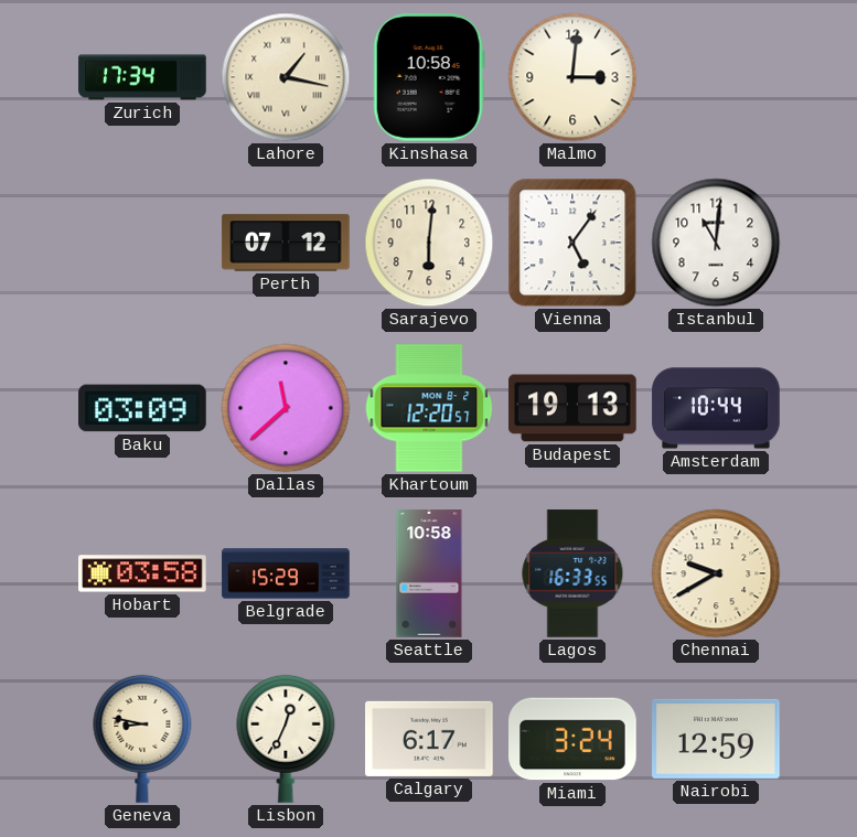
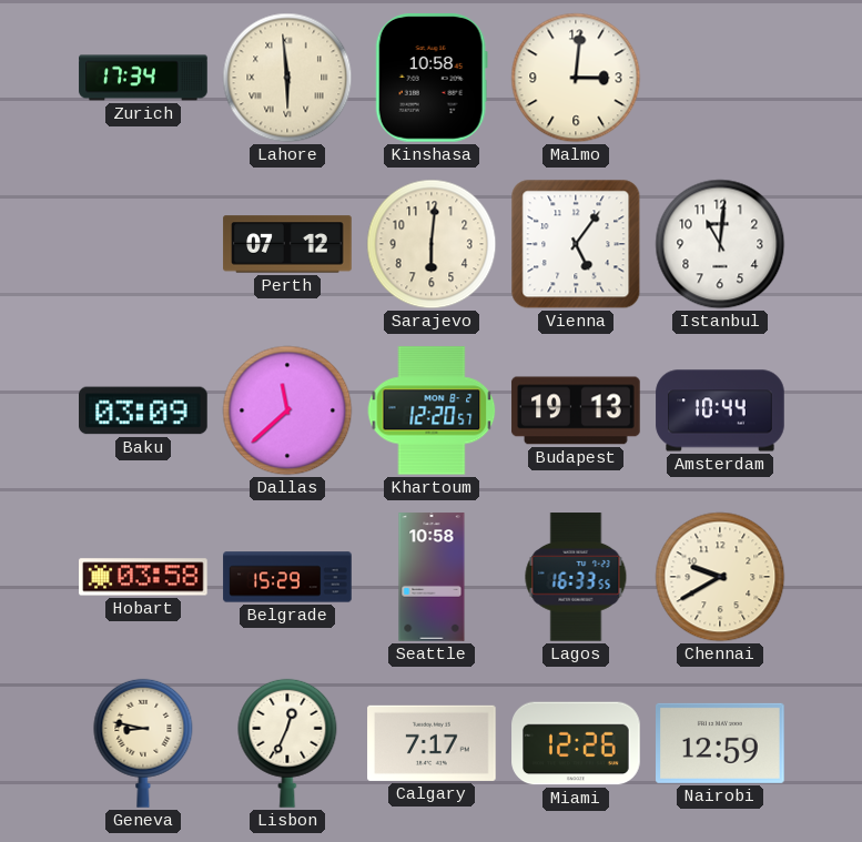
Lahore: 1:17 -> 5:59
Calgary: 6:17 -> 7:17
Miami: 3:24 -> 12:26
